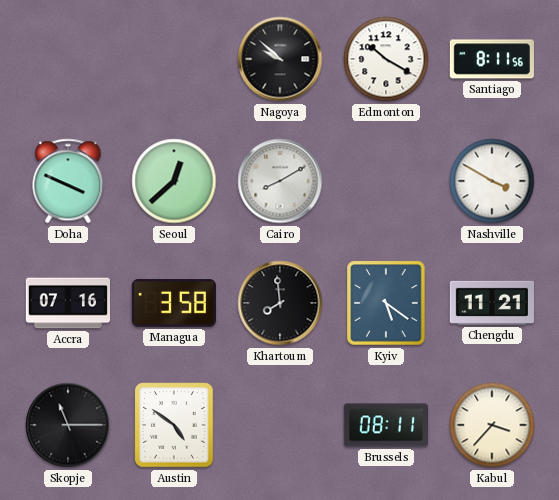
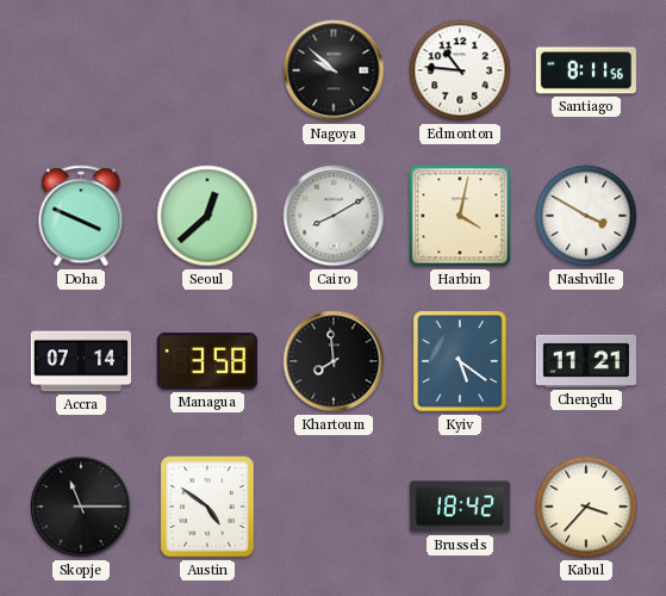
Edmonton: 10:20 -> 10:46
Harbin: none -> 4:02
Accra: 07:16 -> 07:14
Brussels: 08:11 -> 18:42
